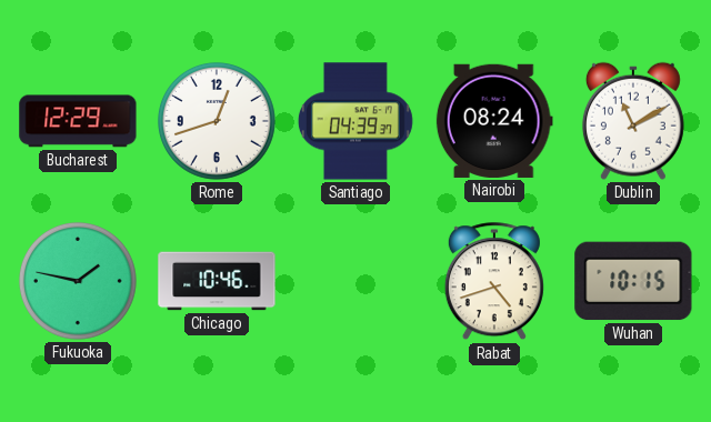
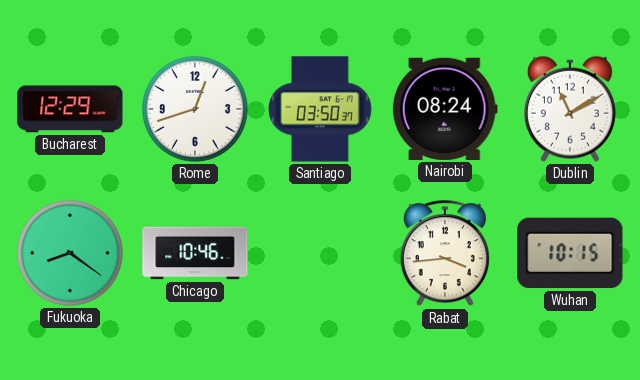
Santiago: 04:39 -> 03:50
Fukuoka: 1:47 -> 8:21
Rabat: 4:42 -> 3:44
